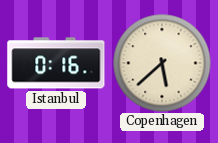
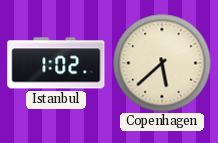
Istanbul: 0:16 -> 1:02
